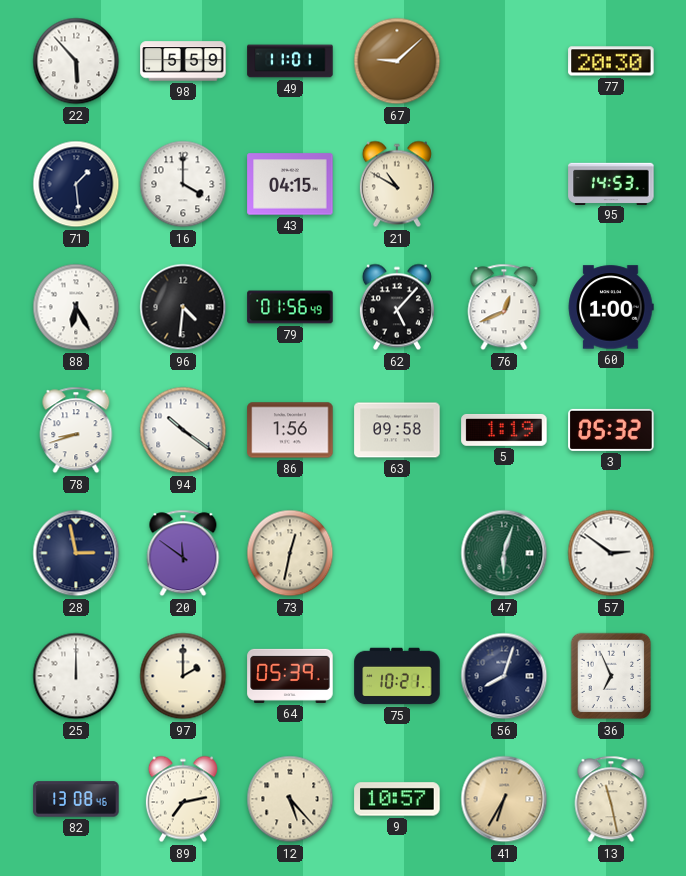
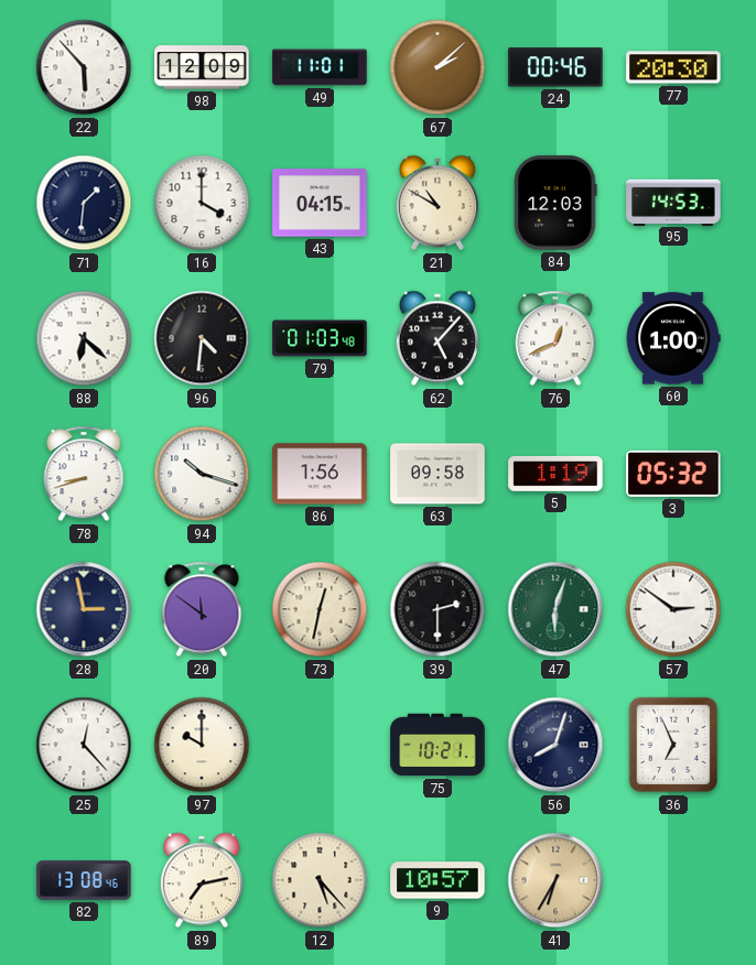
98: 5:59 -> 12:09
67: 9:08 -> 2:08
24: none -> 00:46
71: 1:29 -> 1:31
84: none -> 12:03
88: 6:25 -> 6:22
79: 01:56 -> 01:03
94: 10:21 -> 10:18
39: none -> 2:30
25: 12:00 -> 12:23
97: 2:00 -> 10:00
64: 05:39 -> none
13: 11:28 -> none
